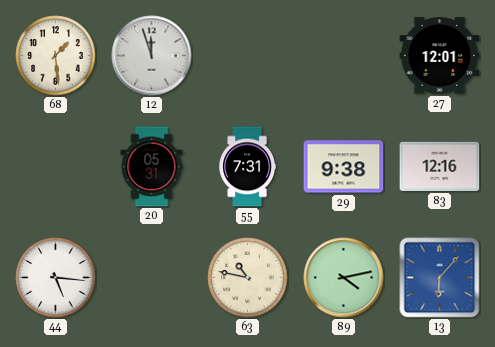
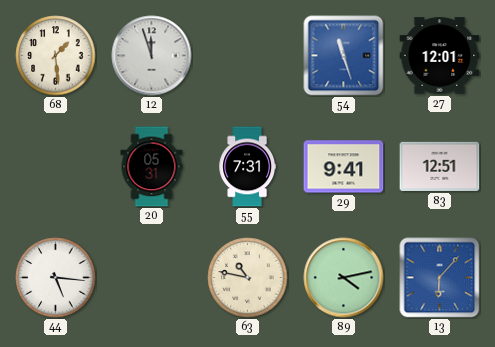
54: none -> 11:27
29: 9:38 -> 9:41
83: 12:16 -> 12:51
